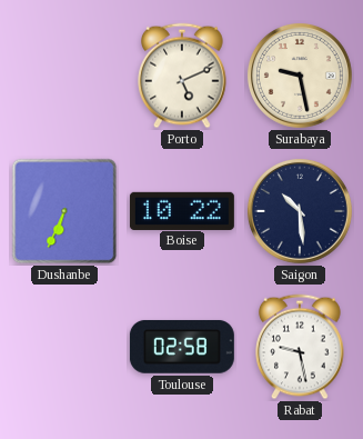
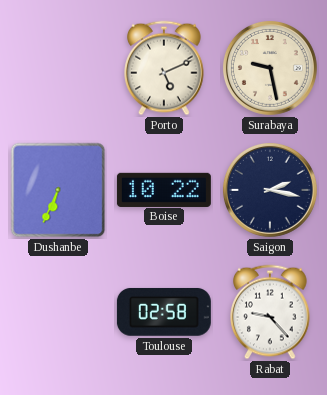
Saigon: 10:29 -> 2:17
Rabat: 9:28 -> 9:23
